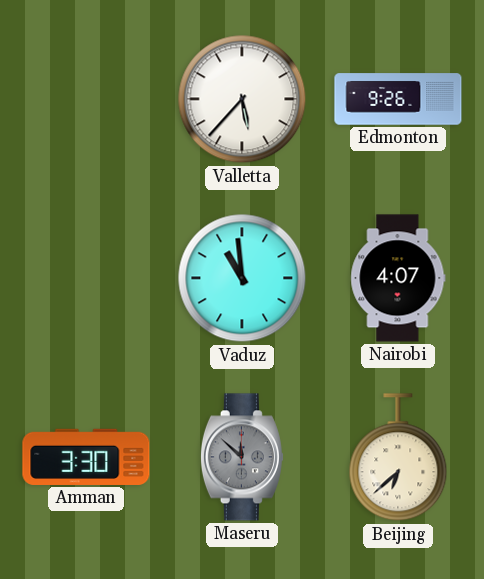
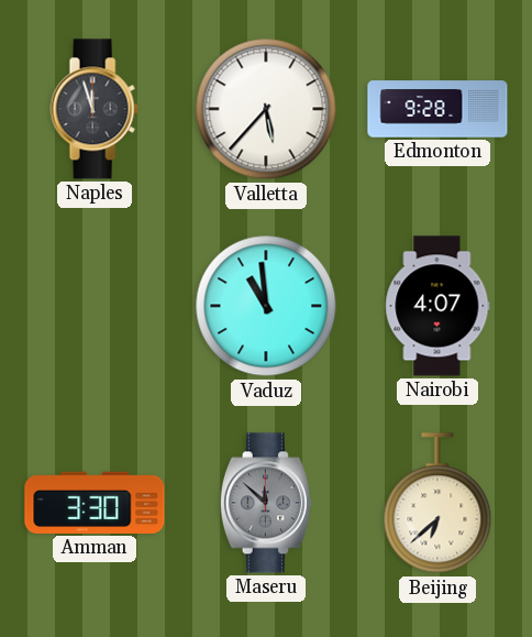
Naples: none -> 11:57
Edmonton: 9:26 -> 9:28
